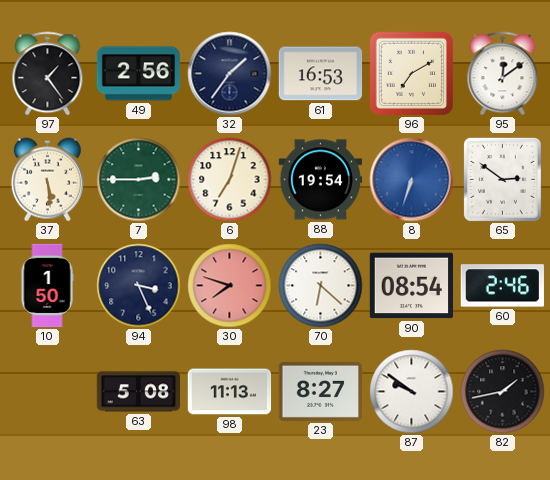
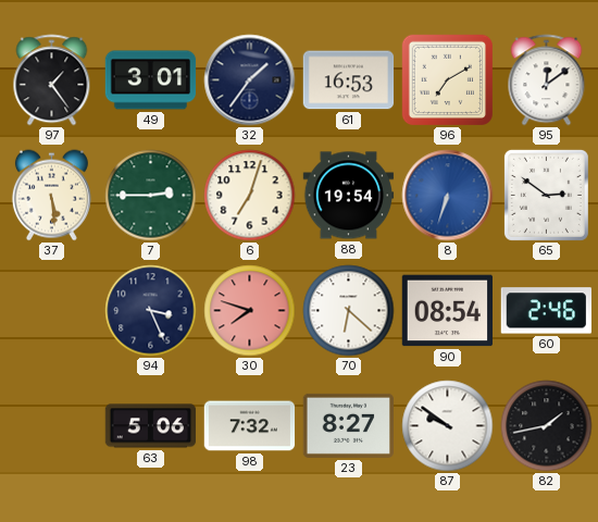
49: 2:56 -> 3:01
10: 1:50 -> none
63: 5:08 -> 5:06
98: 11:13 -> 7:32
